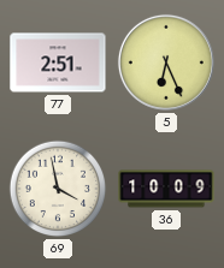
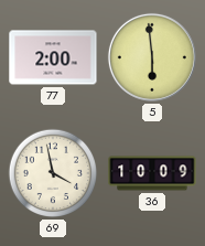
77: 2:51 -> 2:00
5: 6:26 -> 5:59
